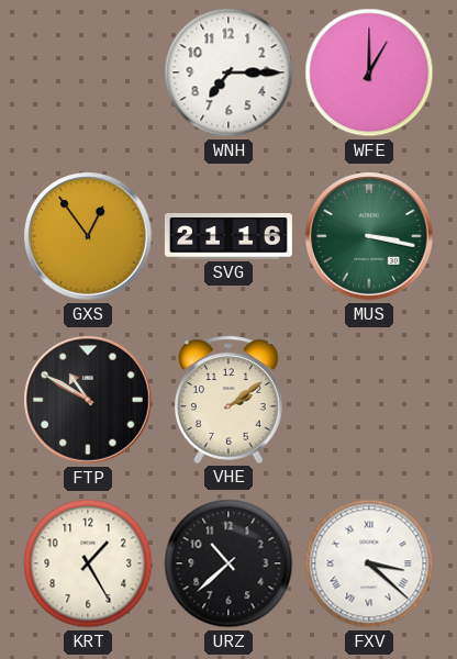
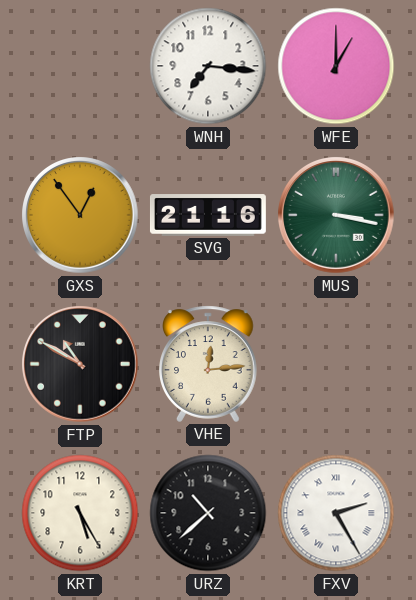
WNH: 7:15 -> 7:16
VHE: 2:09 -> 12:14
KRT: 1:25 -> 5:25
FXV: 3:22 -> 2:25
